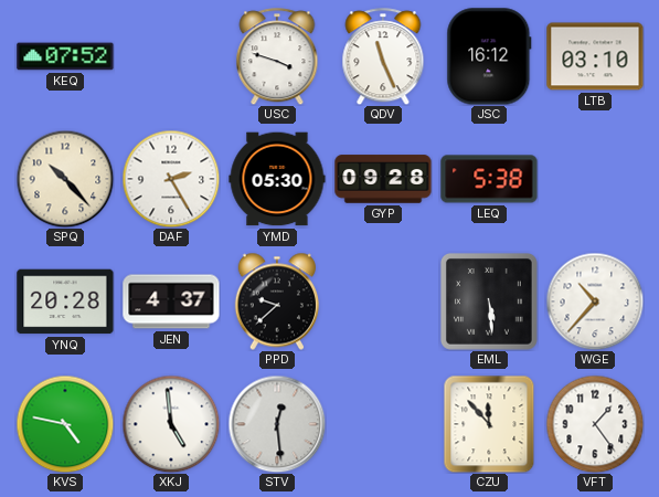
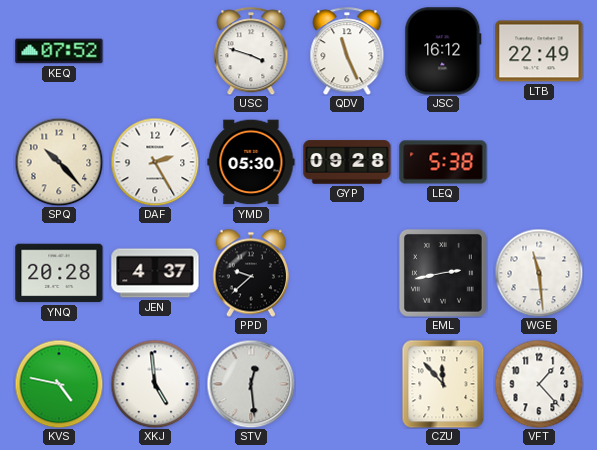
LTB: 03:10 -> 22:49
EML: 5:29 -> 2:43
WGE: 10:37 -> 11:29
VFT: 1:24 -> 1:23
